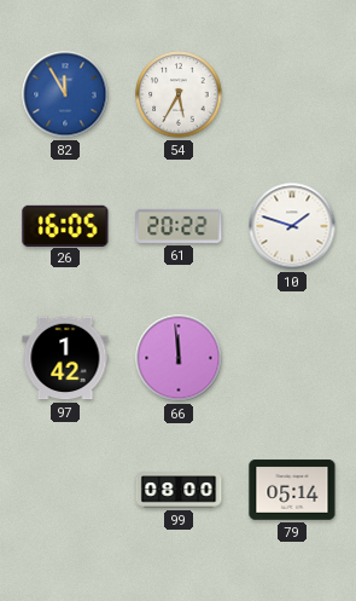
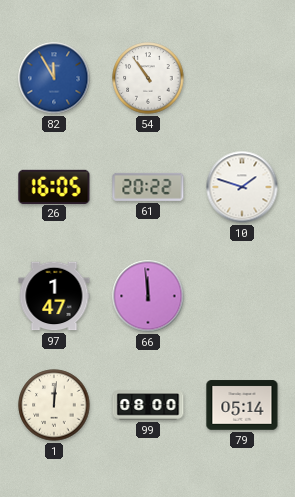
54: 5:35 -> 10:54
97: 1:42 -> 1:47
1: none -> 12:01
